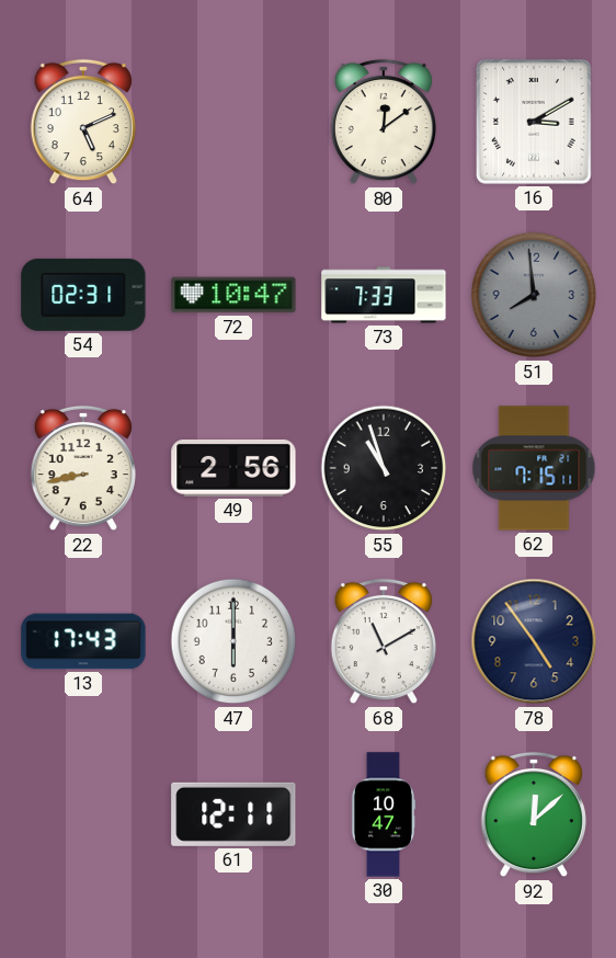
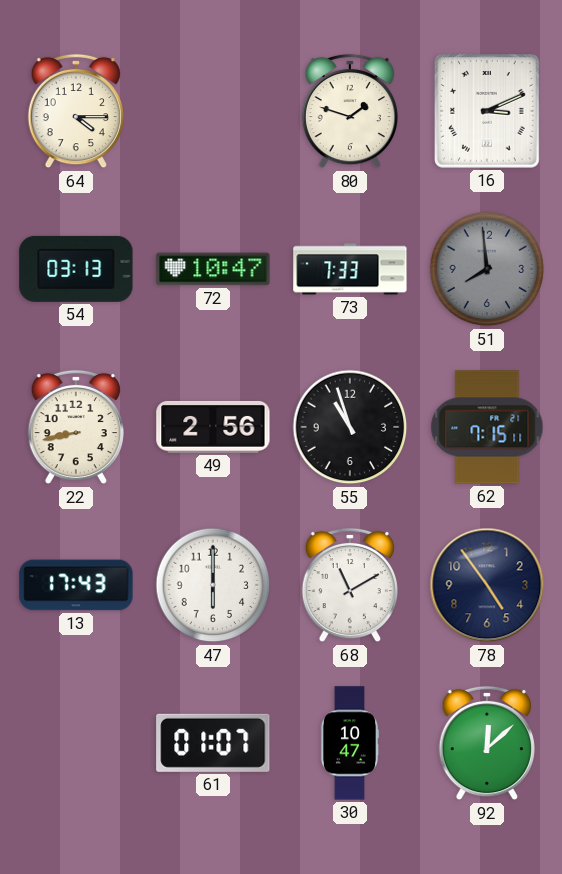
64: 5:11 -> 4:15
80: 12:09 -> 1:48
16: 3:10 -> 3:11
54: 02:31 -> 03:13
61: 12:11 -> 01:07
